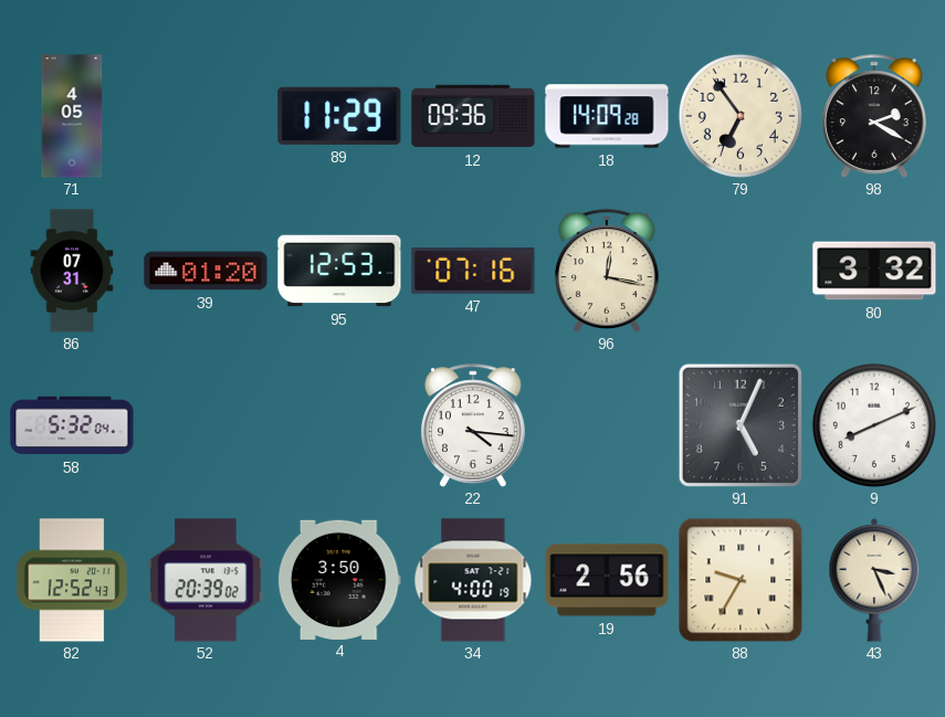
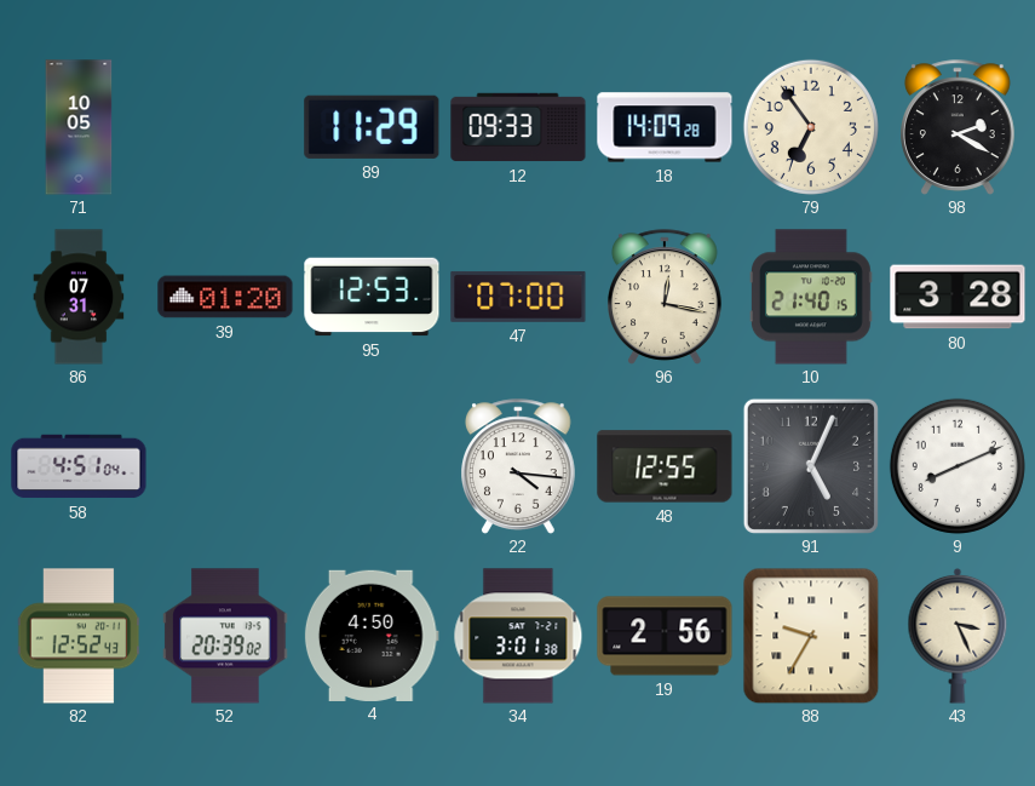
71: 4:05 -> 10:05
12: 09:36 -> 09:33
47: 07:16 -> 07:00
10: none -> 21:40
80: 3:32 -> 3:28
58: 5:32 -> 4:51
48: none -> 12:55
4: 3:50 -> 4:50
34: 4:00 -> 3:01
